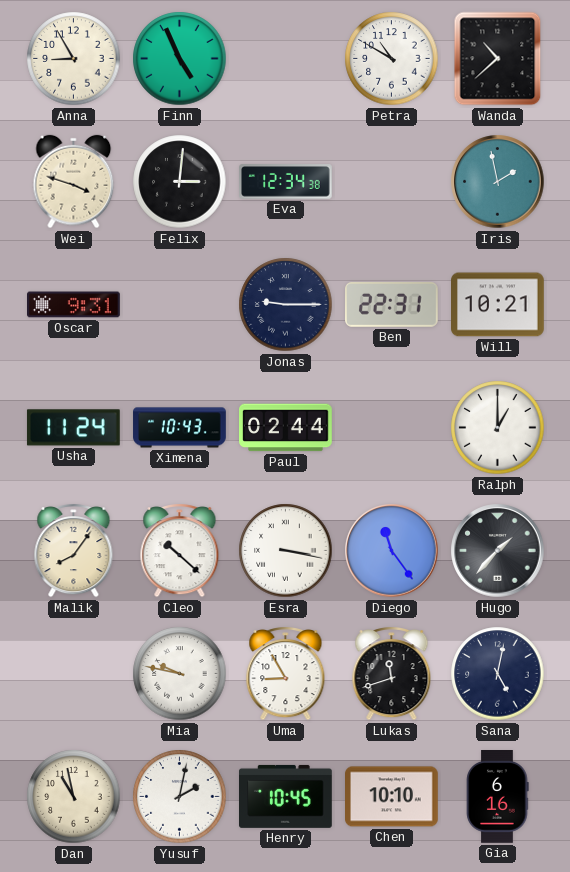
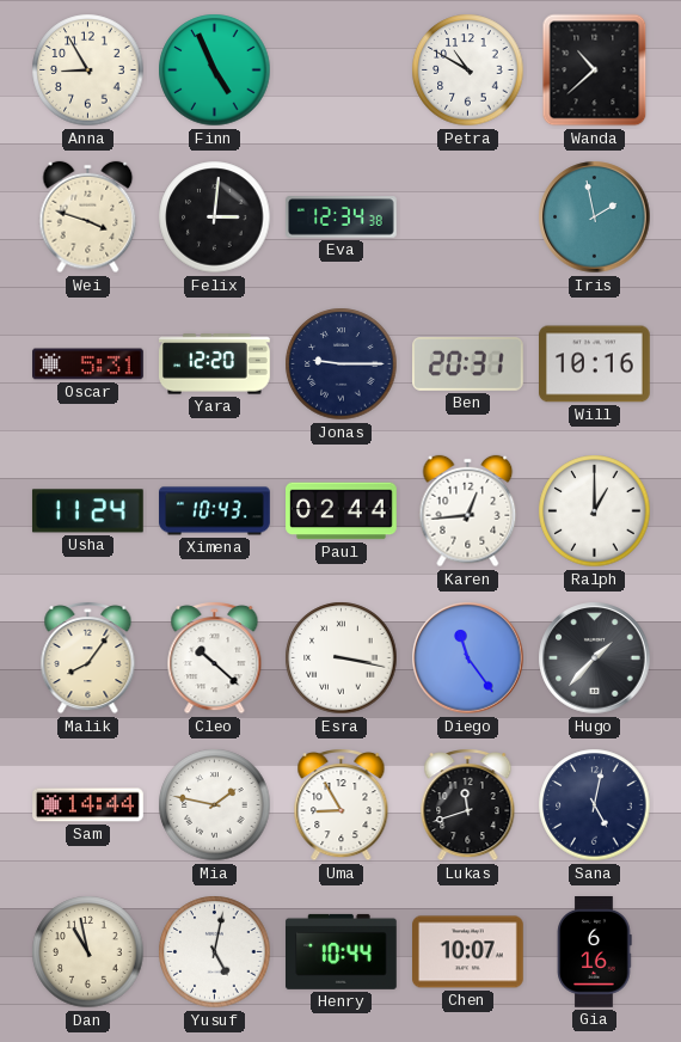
Oscar: 9:31 -> 5:31
Yara: none -> 12:20
Ben: 22:31 -> 20:31
Will: 10:21 -> 10:16
Karen: none -> 12:44
Sam: none -> 14:44
Mia: 9:47 -> 1:47
Yusuf: 2:02 -> 5:02
Henry: 10:45 -> 10:44
Chen: 10:10 -> 10:07
